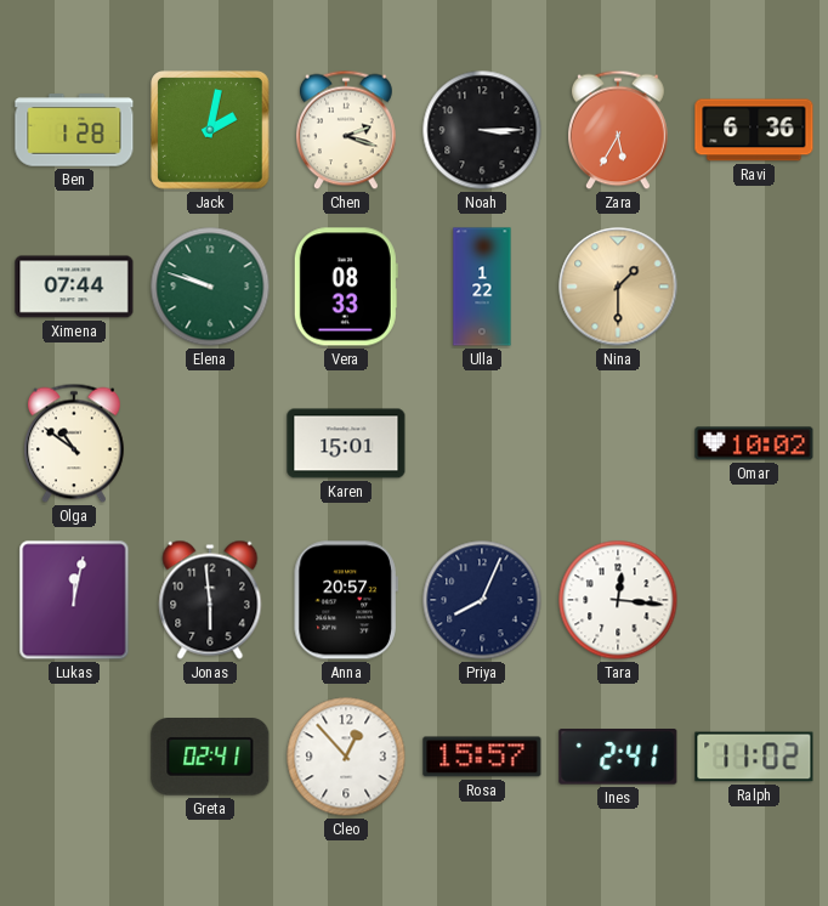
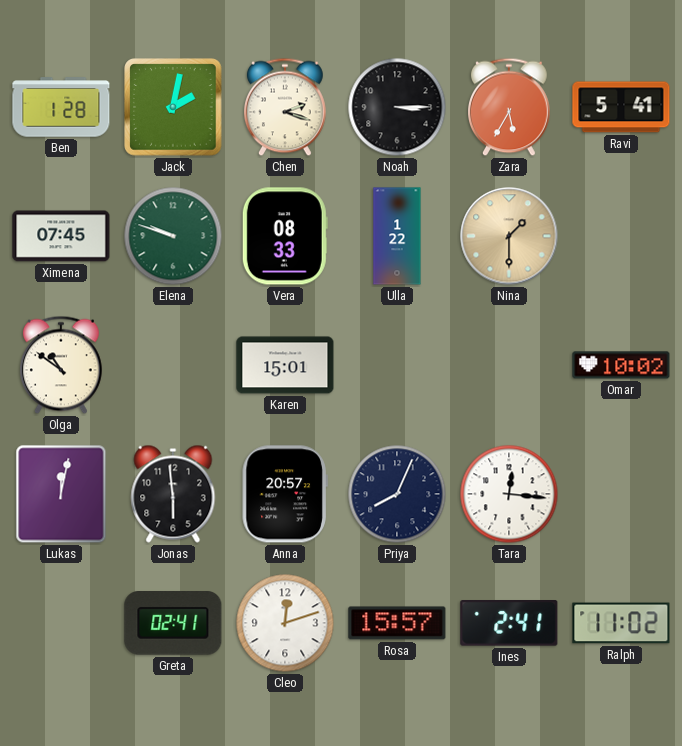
Ravi: 6:36 -> 5:41
Ximena: 07:44 -> 07:45
Cleo: 12:53 -> 12:12
